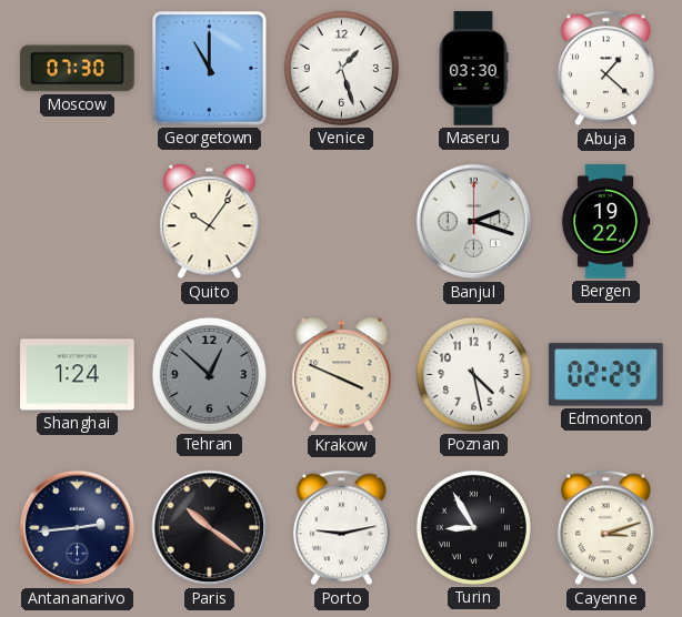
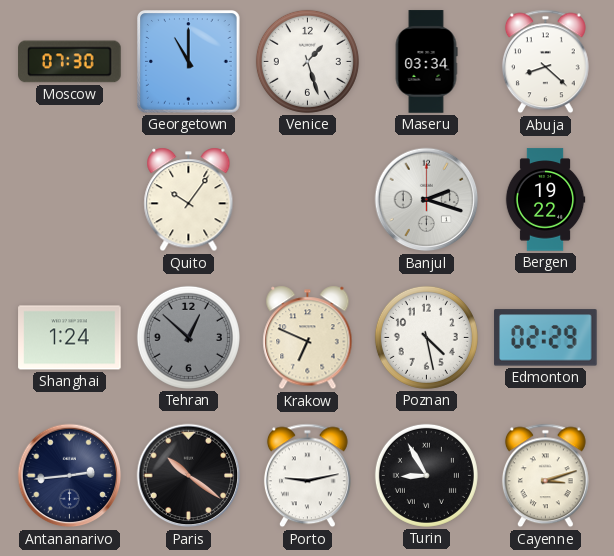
Maseru: 03:30 -> 03:34
Abuja: 1:22 -> 8:22
Krakow: 3:49 -> 6:49
